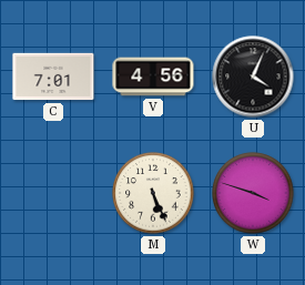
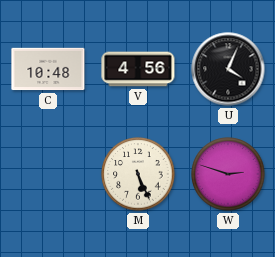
C: 7:01 -> 10:48
W: 3:48 -> 2:48
